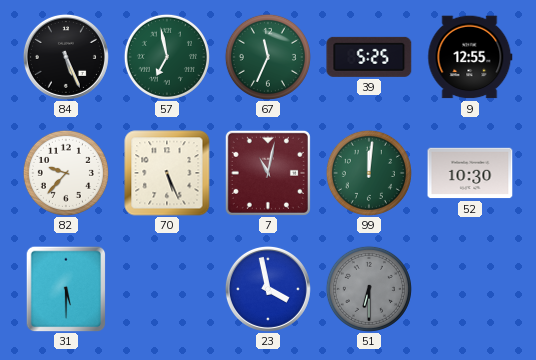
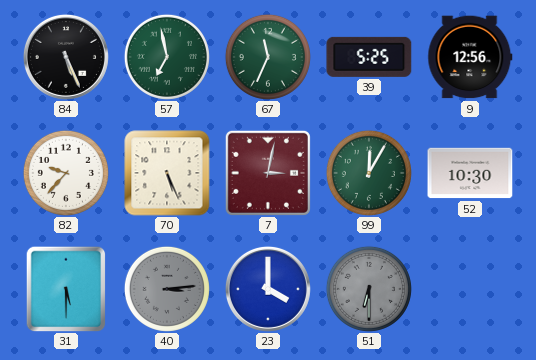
9: 12:55 -> 12:56
7: 11:02 -> 3:02
99: 12:01 -> 12:05
40: none -> 3:14
23: 3:58 -> 4:00
